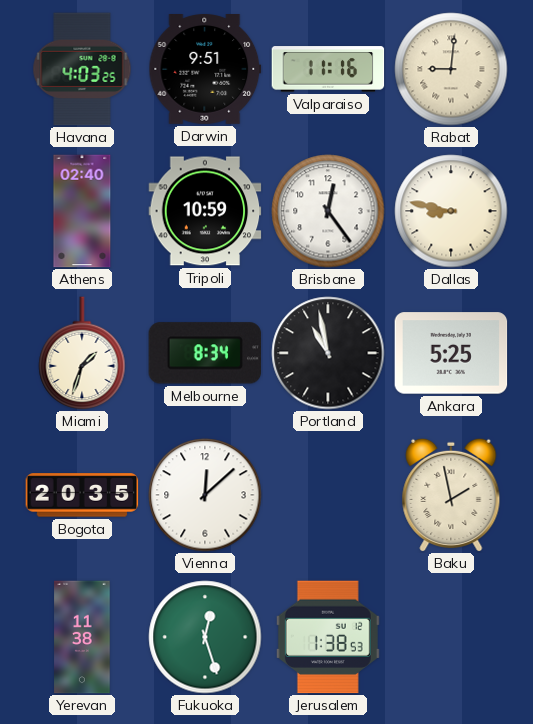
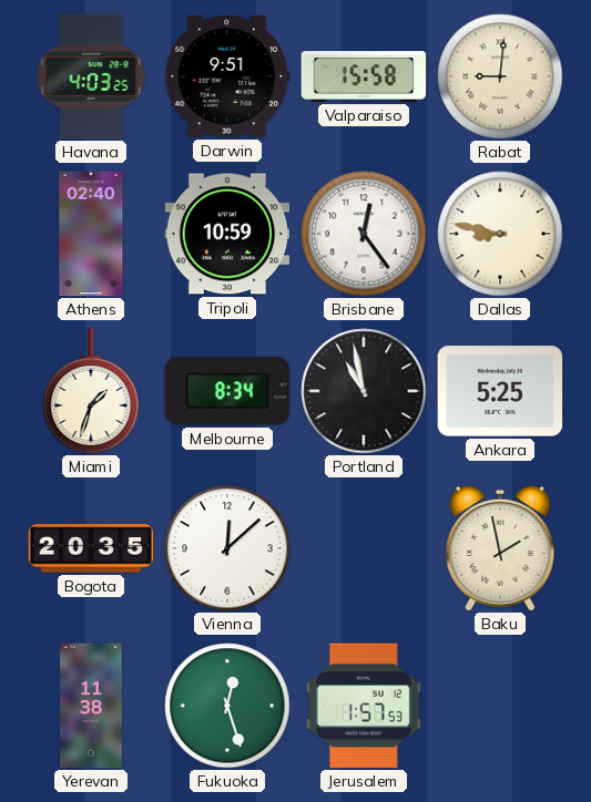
Valparaiso: 11:16 -> 15:58
Jerusalem: 1:38 -> 1:57
